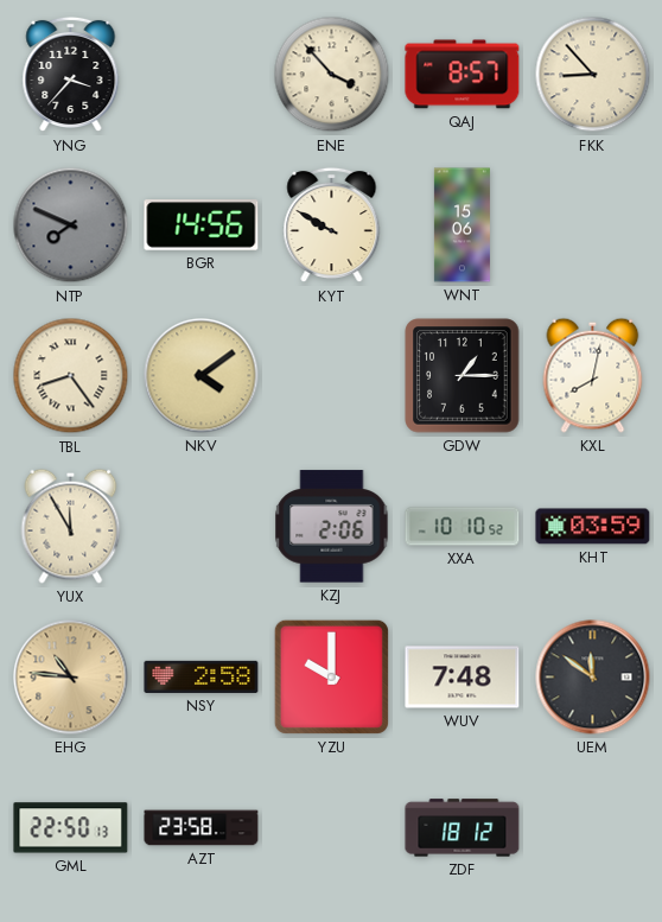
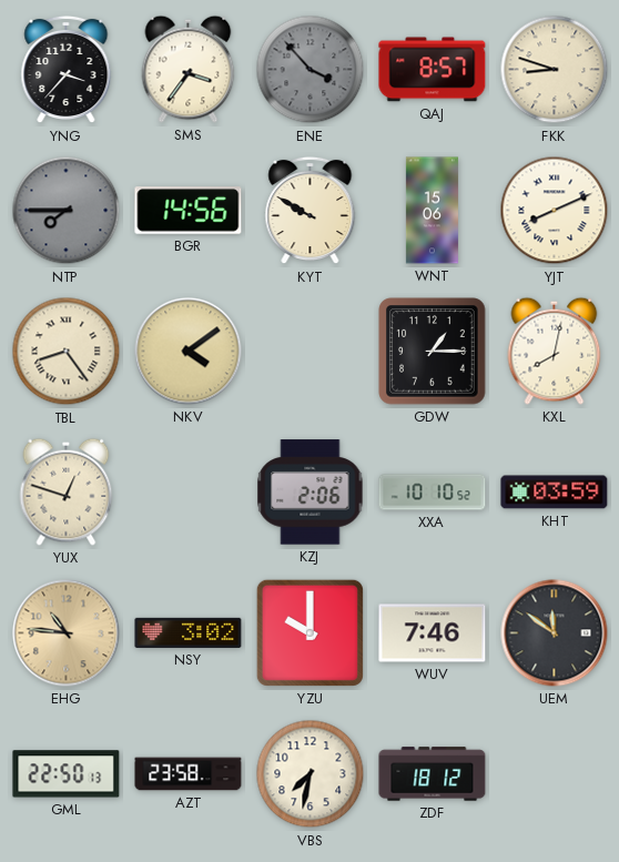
SMS: none -> 3:36
ENE dial: cream -> grey
FKK: 8:53 -> 8:48
NTP: 7:49 -> 7:45
YJT: none -> 8:11
YUX: 11:55 -> 12:48
NSY: 2:58 -> 3:02
WUV: 7:48 -> 7:46
VBS: none -> 7:32
